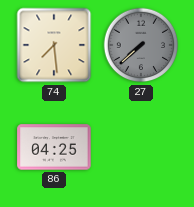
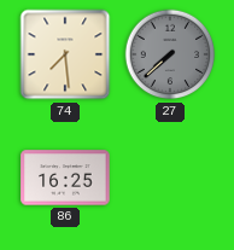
86: 04:25 -> 16:25
